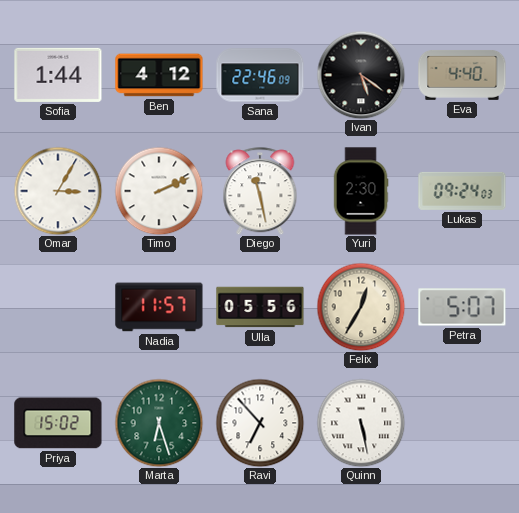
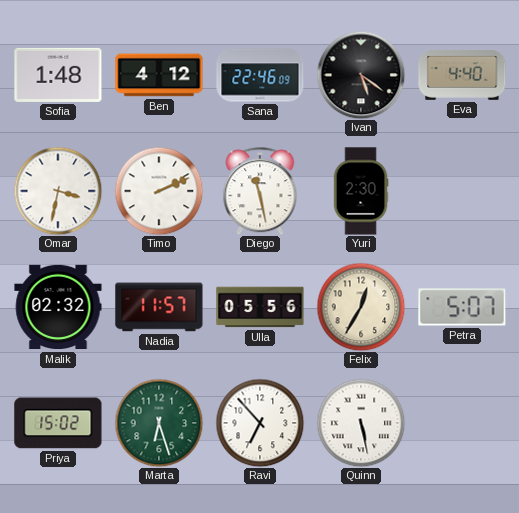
Sofia: 1:44 -> 1:48
Omar: 3:05 -> 3:32
Lukas: 09:24 -> none
Malik: none -> 02:32
